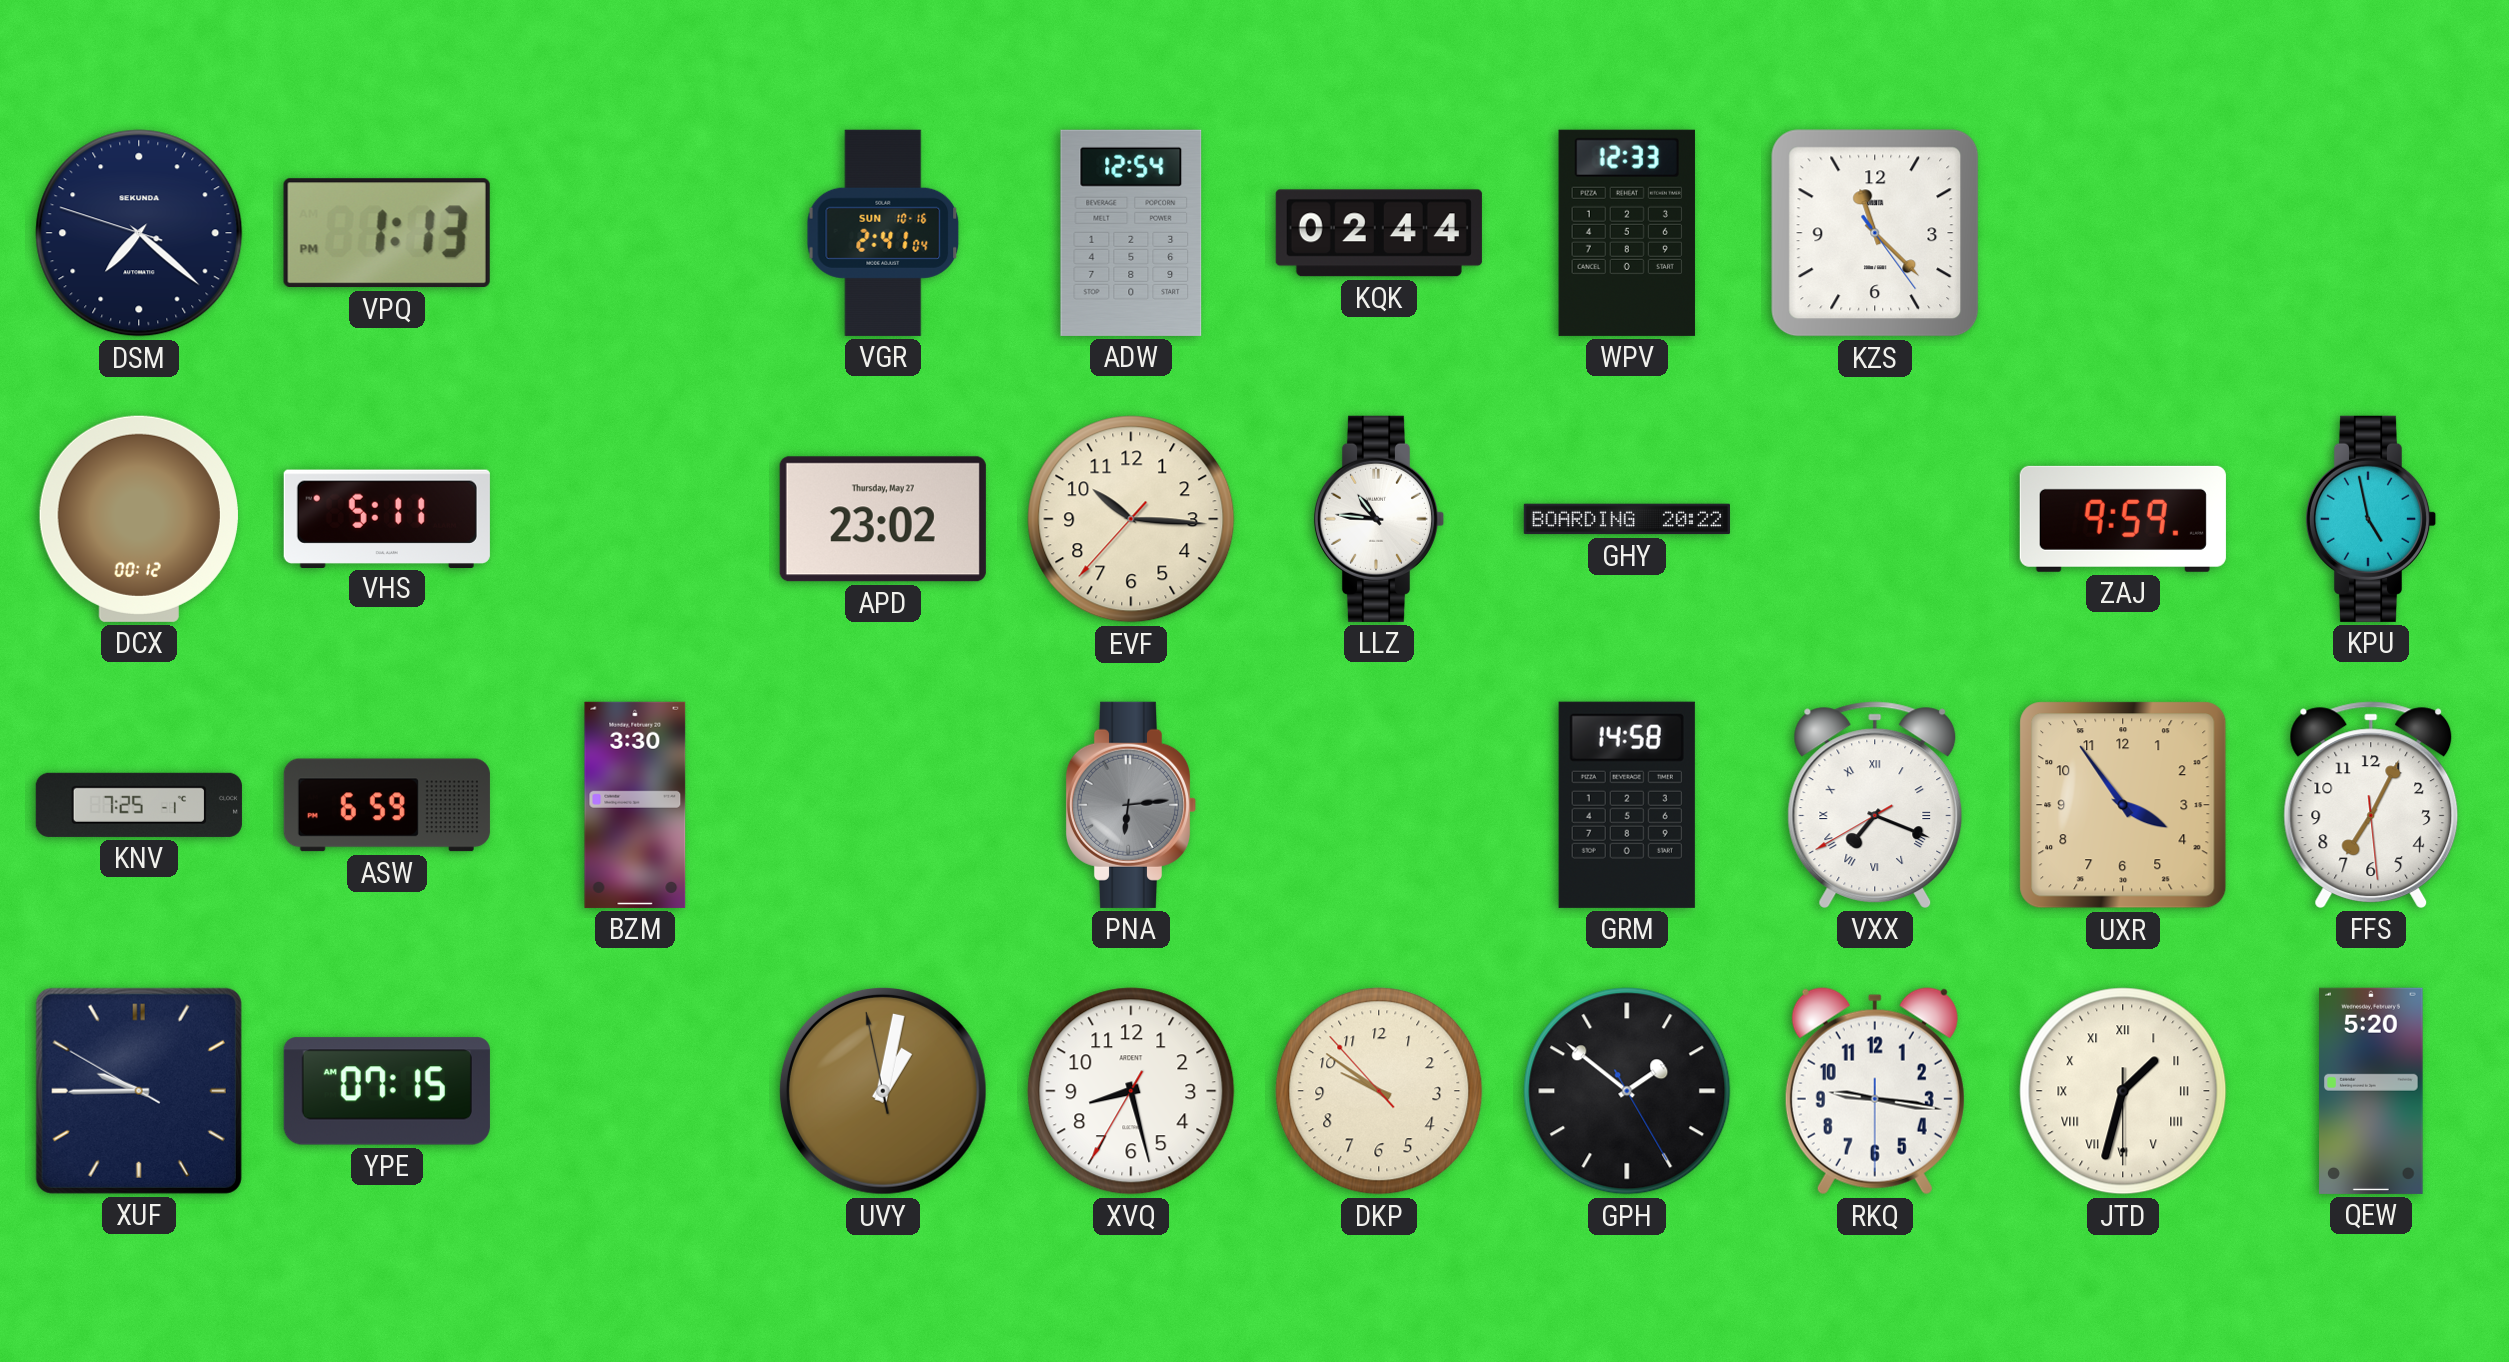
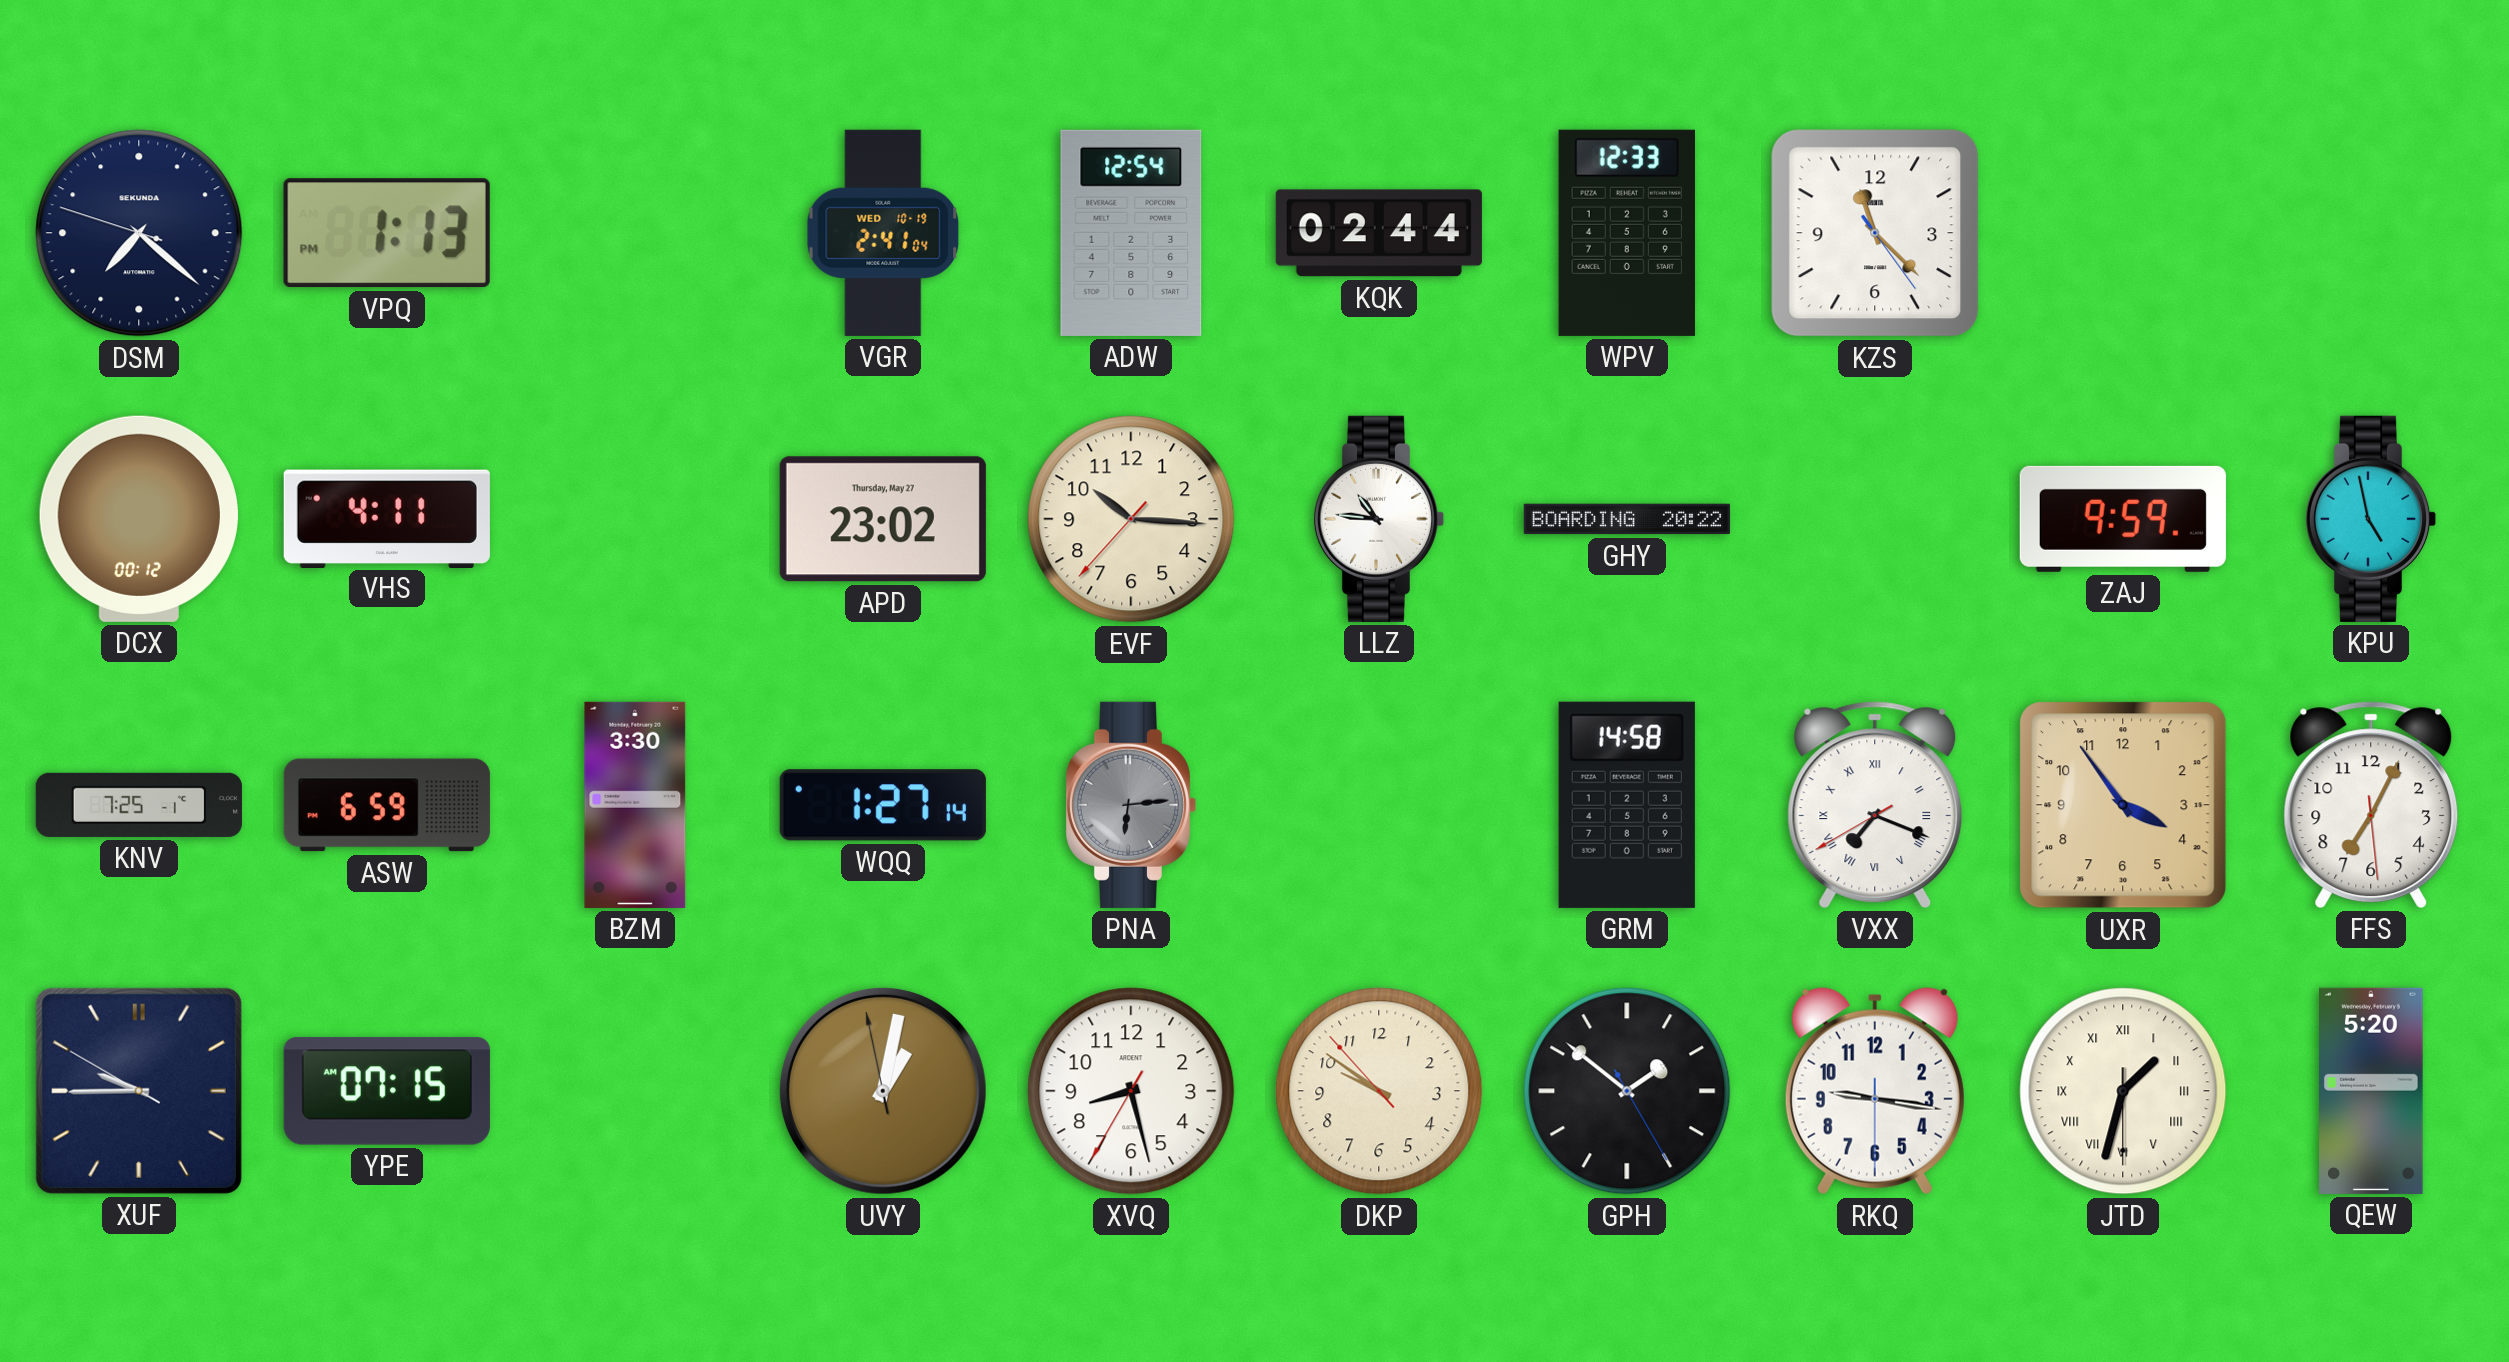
VGR date: SUN 10-16 -> WED 10-19
VHS: 5:11 -> 4:11
WQQ: none -> 1:27
